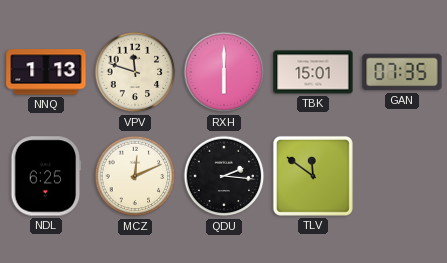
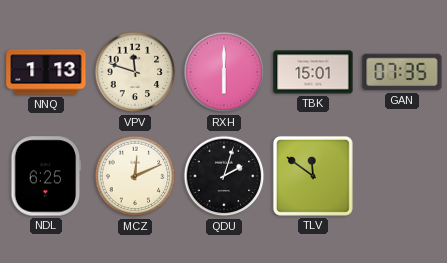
QDU: 2:16 -> 2:03
